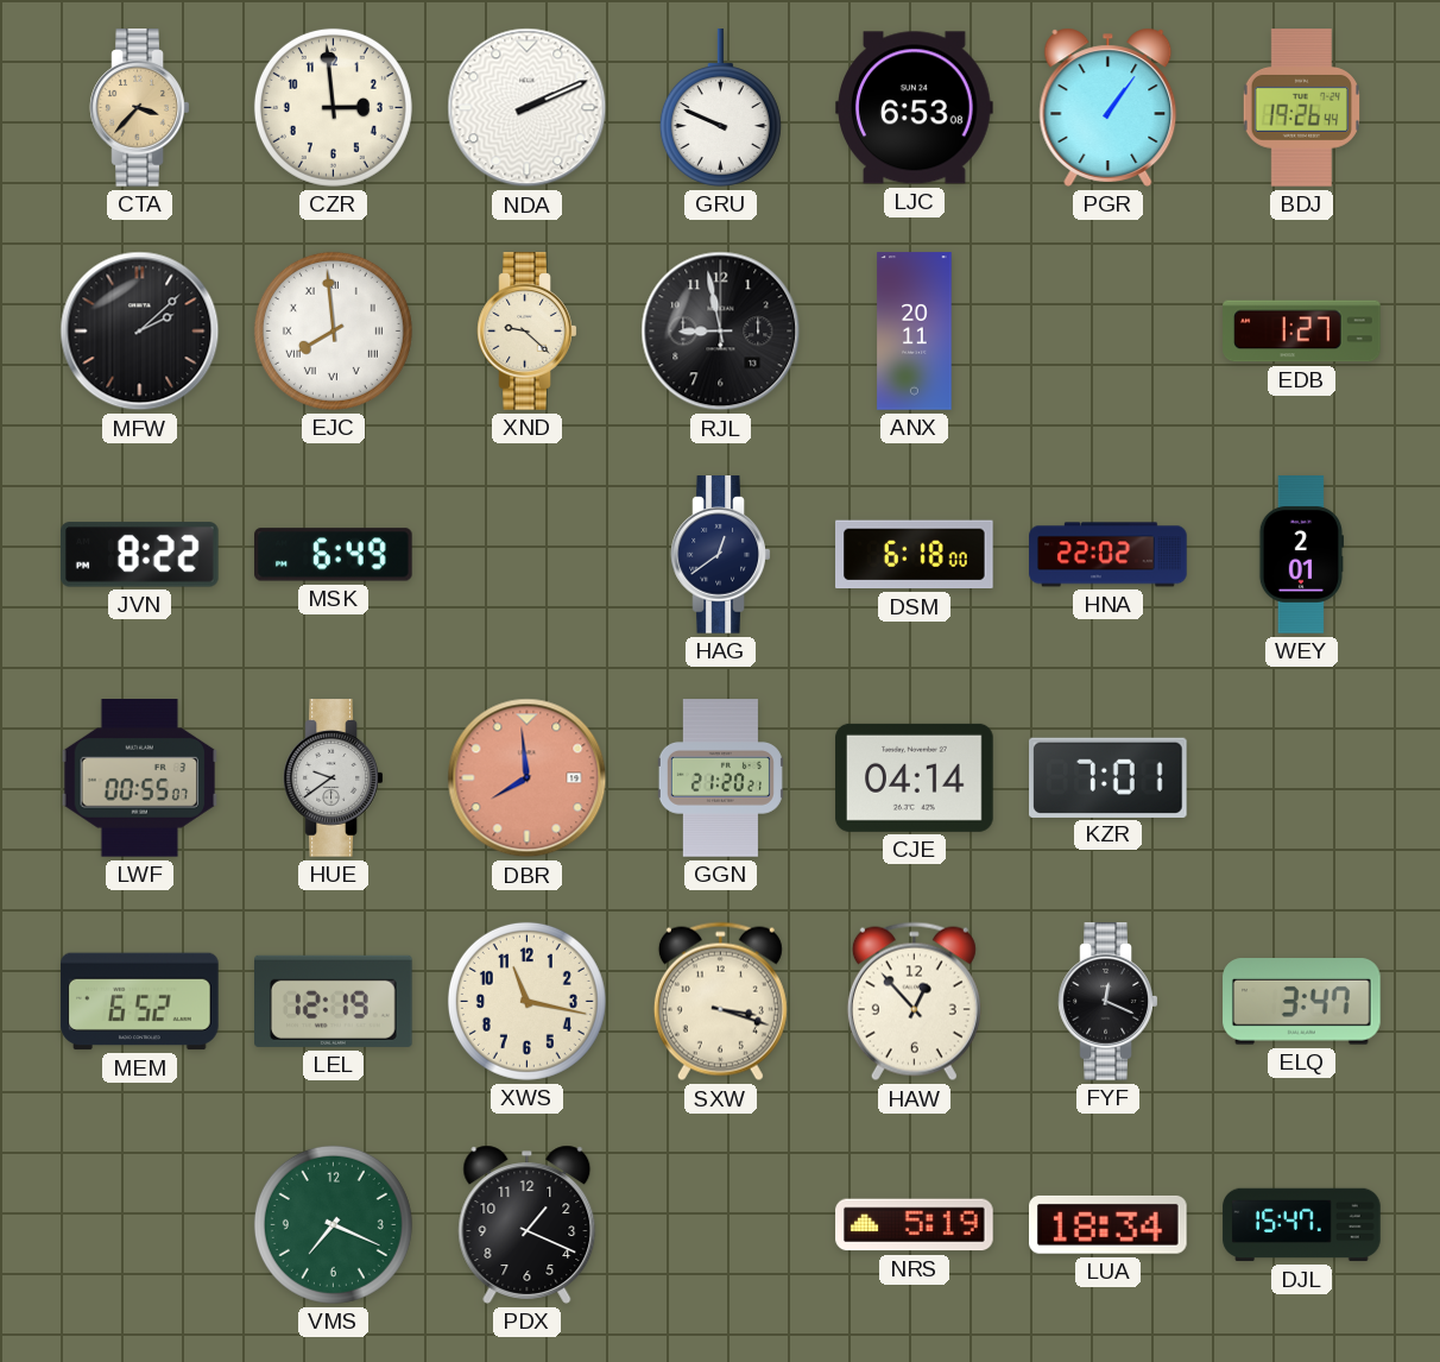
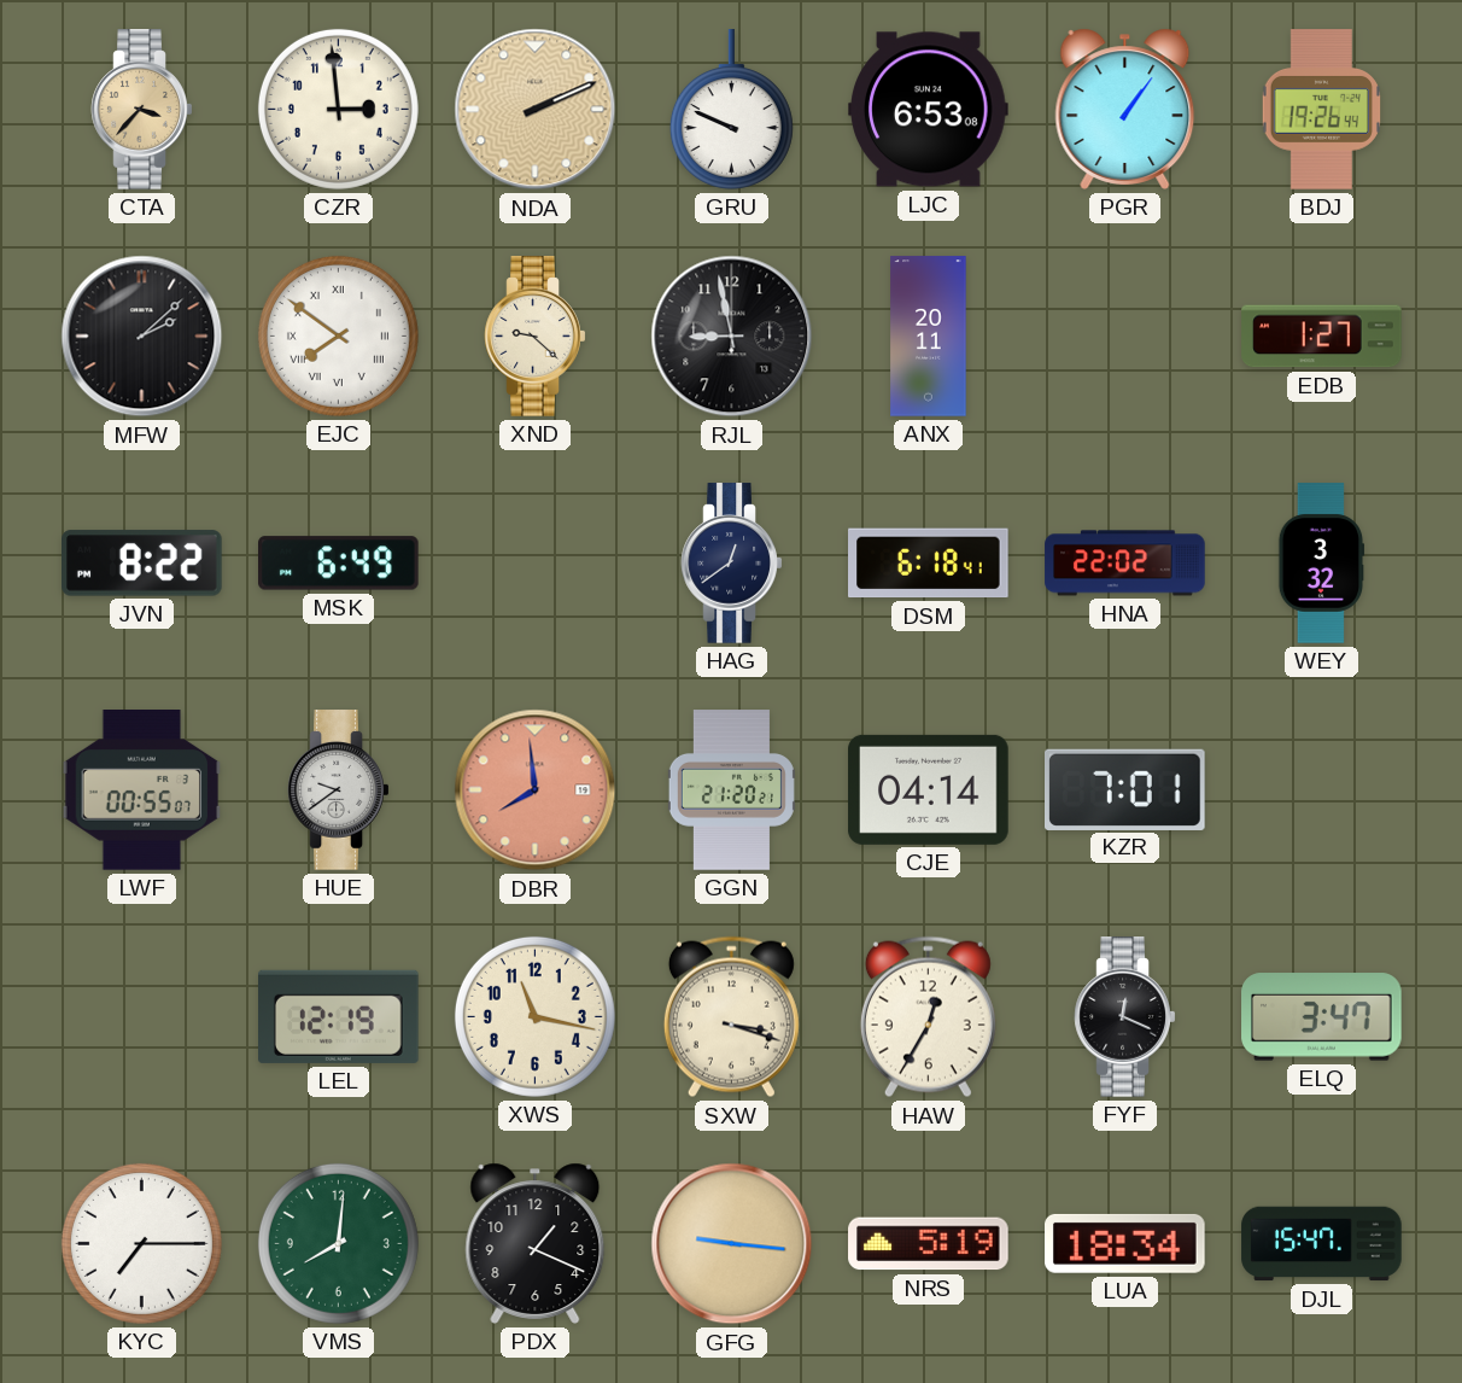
NDA dial: white -> champagne
EJC: 7:59 -> 7:51
DSM: 6:18:00 -> 6:18:41
WEY: 2:01 -> 3:32
MEM: 6:52 -> none
HAW: 12:53 -> 12:35
KYC: none -> 7:15
VMS: 7:19 -> 8:01
GFG: none -> 9:16
